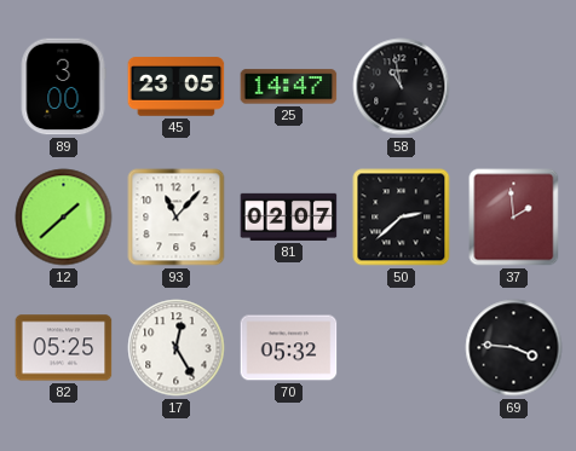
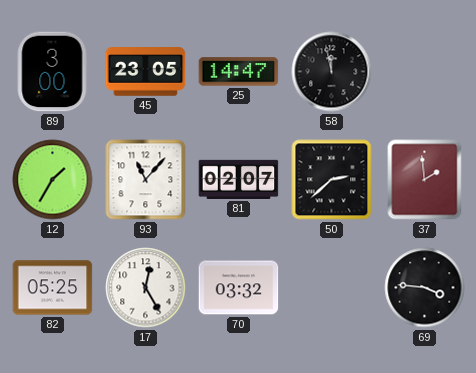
58: 10:58 -> 11:58
12: 1:38 -> 1:35
70: 05:32 -> 03:32
